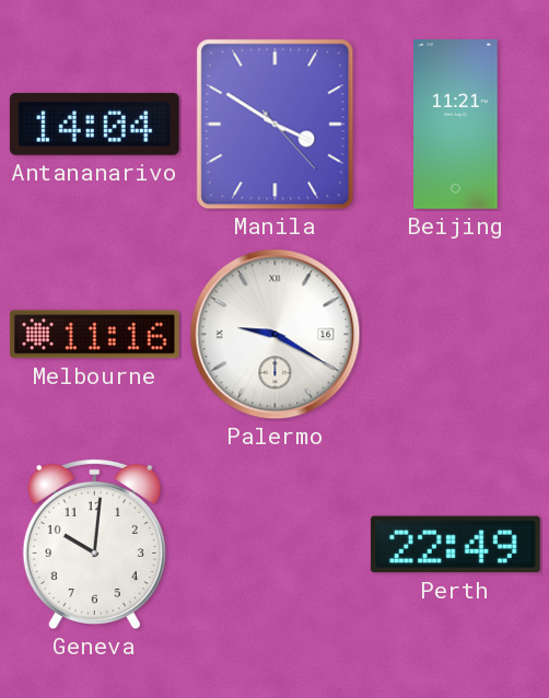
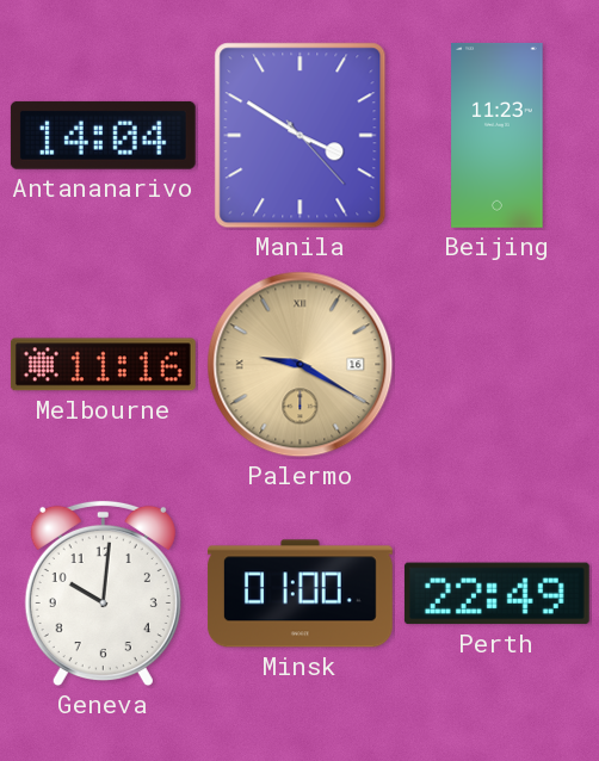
Beijing: 11:21 -> 11:23
Palermo dial: white -> champagne
Minsk: none -> 01:00
